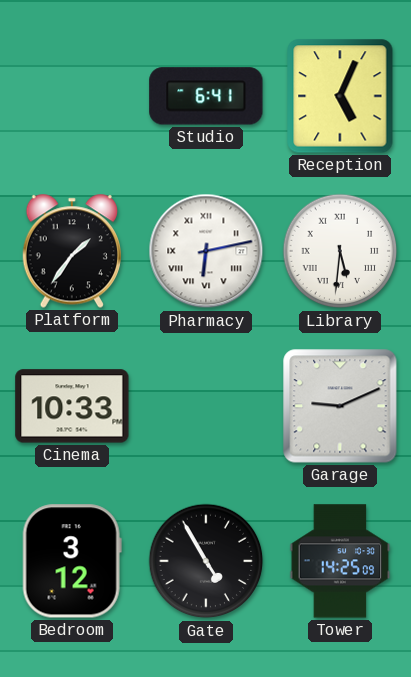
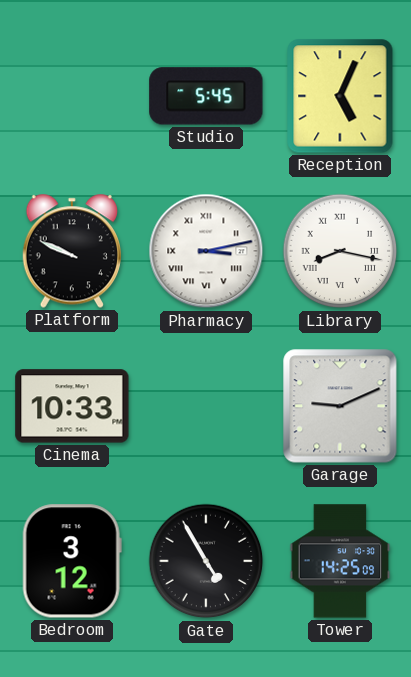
Studio: 6:41 -> 5:45
Platform: 1:36 -> 9:49
Pharmacy: 6:13 -> 3:13
Library: 5:31 -> 8:17
